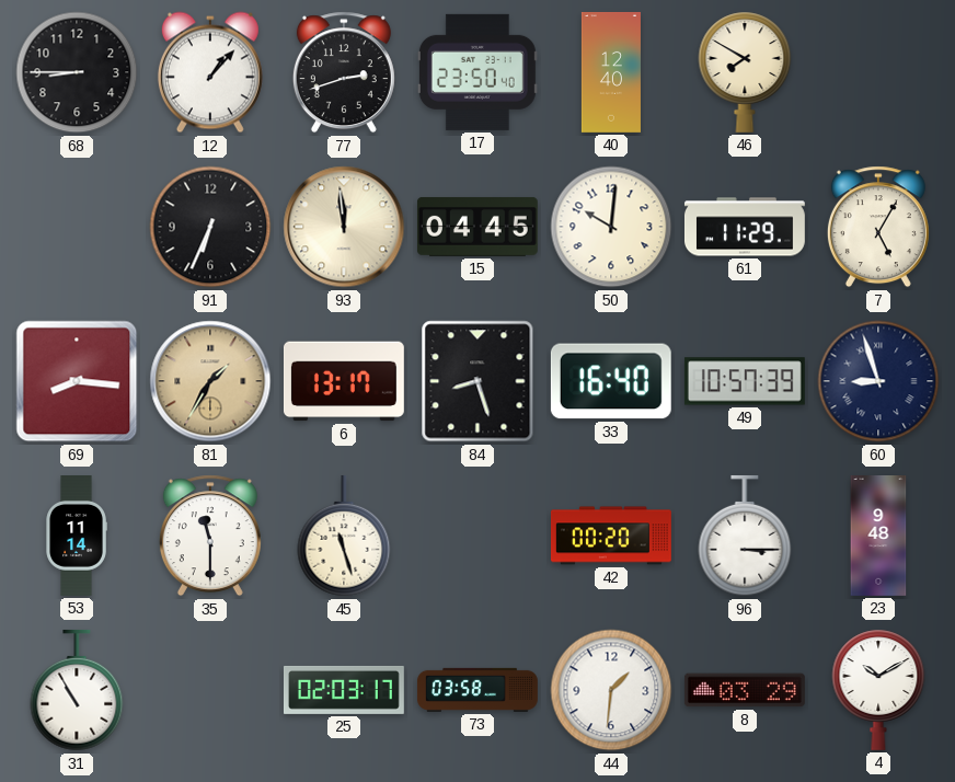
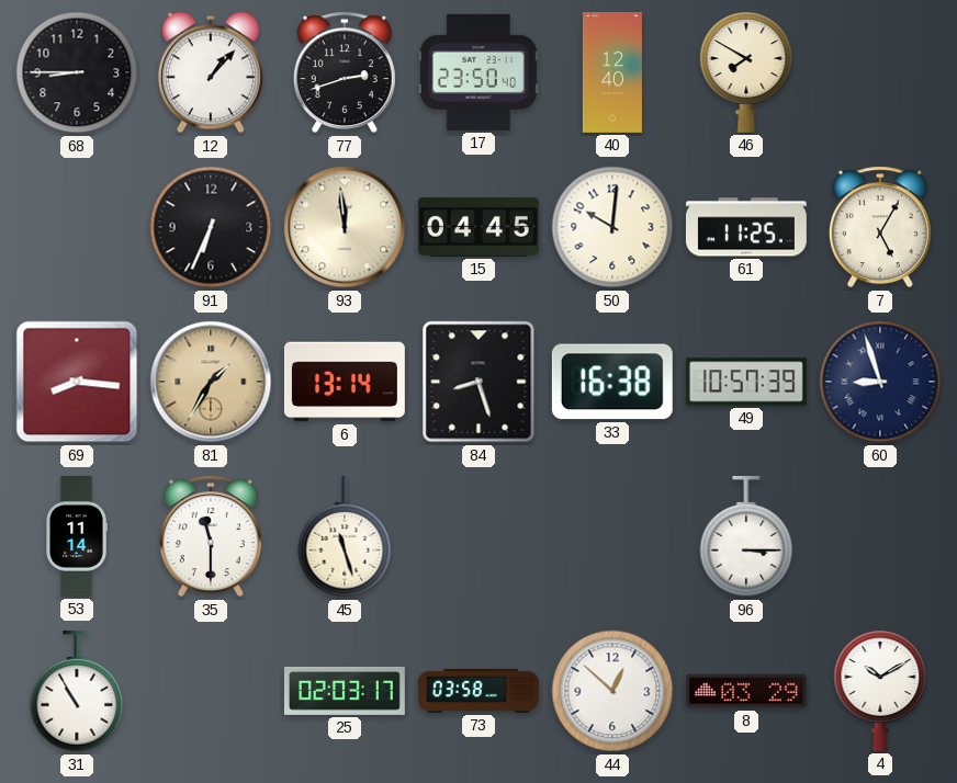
61: 11:29 -> 11:25
6: 13:17 -> 13:14
33: 16:40 -> 16:38
42: 00:20 -> none
23: 9:48 -> none
44: 1:31 -> 12:52
